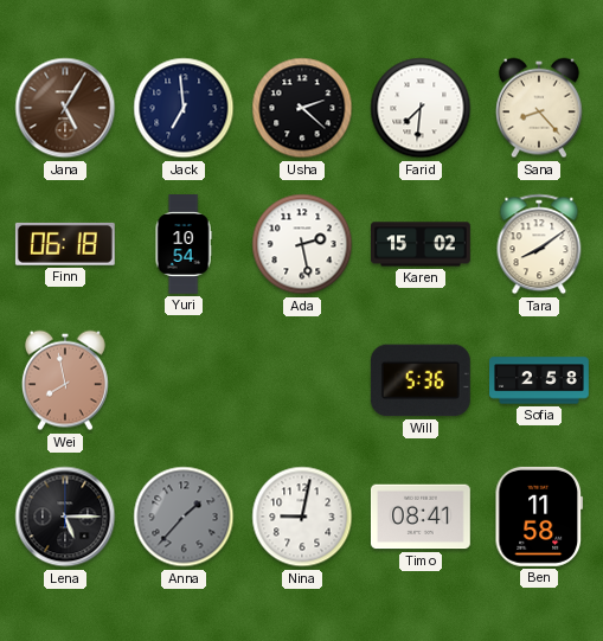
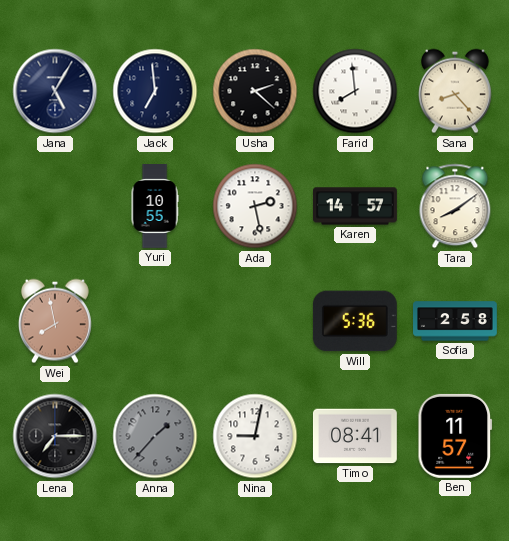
Jana dial: brown -> navy
Farid: 7:31 -> 7:59
Finn: 06:18 -> none
Yuri: 10:54 -> 10:55
Karen: 15:02 -> 14:57
Lena: 5:15 -> 7:15
Ben: 11:58 -> 11:57
